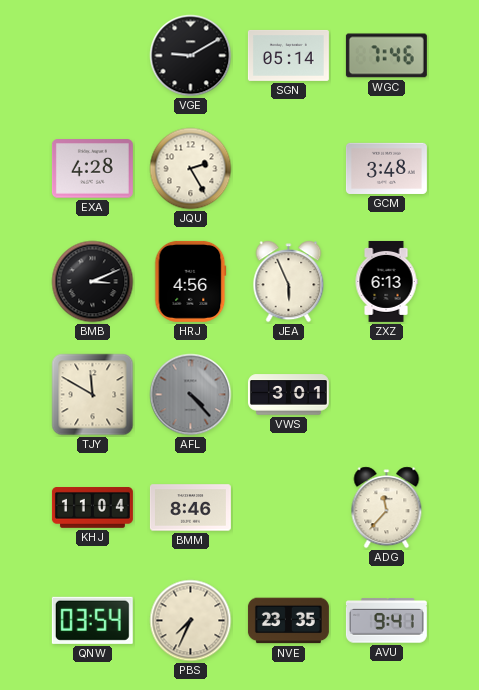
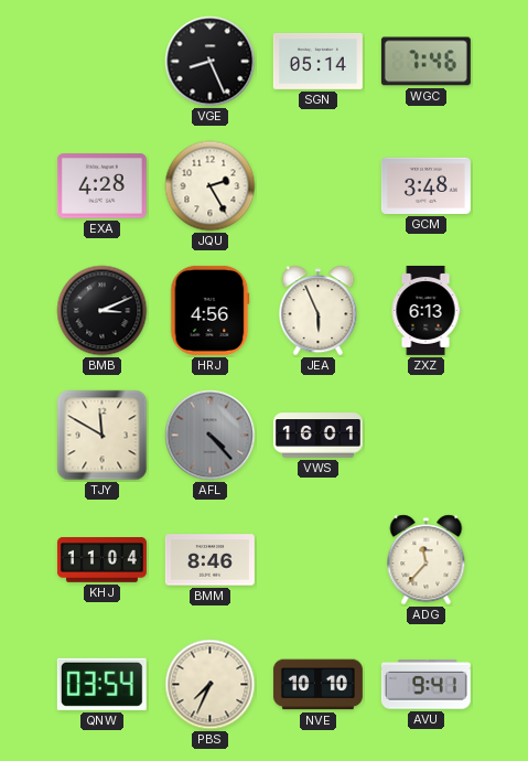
VGE: 9:10 -> 8:26
VWS: 3:01 -> 16:01
NVE: 23:35 -> 10:10
